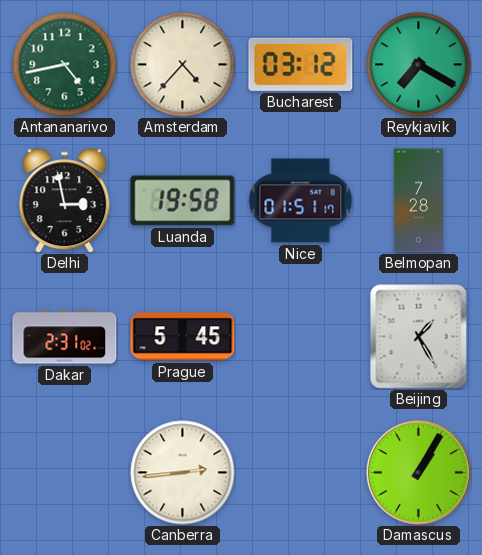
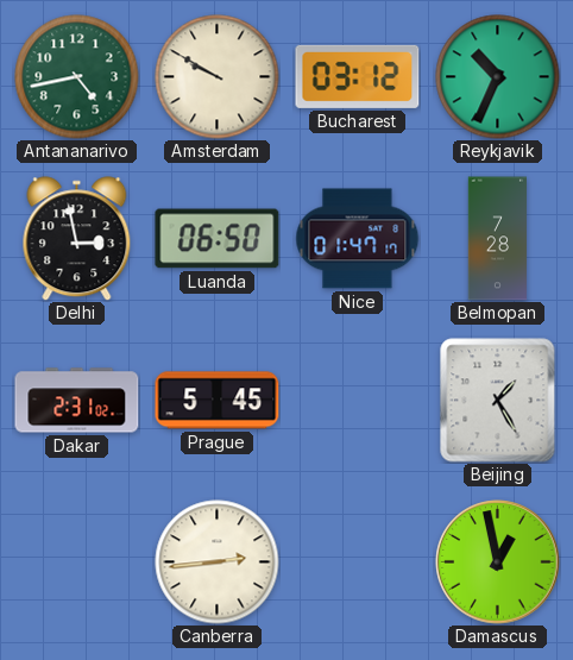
Amsterdam: 4:37 -> 9:50
Reykjavik: 7:20 -> 10:34
Luanda: 19:58 -> 06:50
Nice: 01:51 -> 01:47
Damascus: 1:05 -> 12:58
